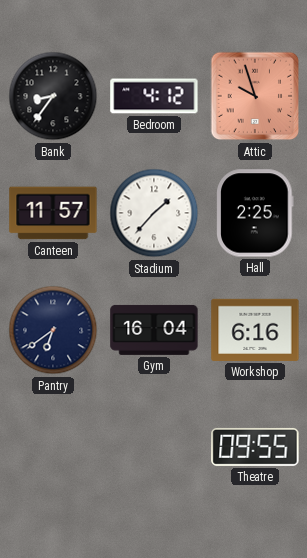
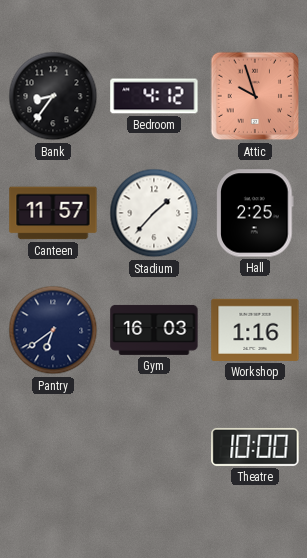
Gym: 16:04 -> 16:03
Workshop: 6:16 -> 1:16
Theatre: 09:55 -> 10:00
